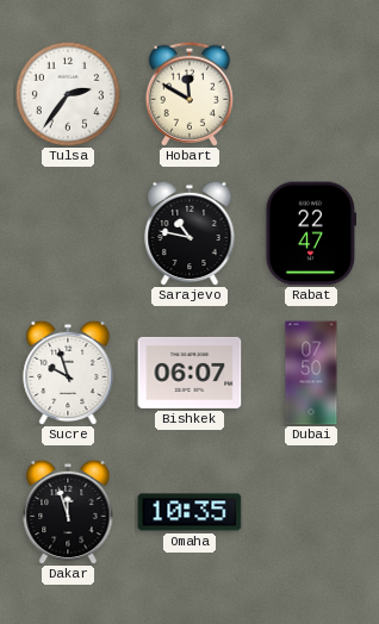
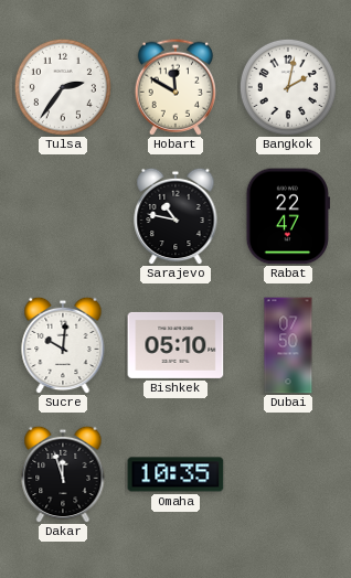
Bangkok: none -> 2:02
Sucre: 9:57 -> 10:01
Bishkek: 06:07 -> 05:10
